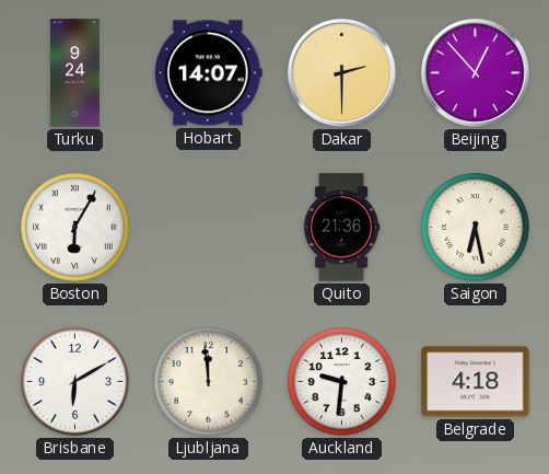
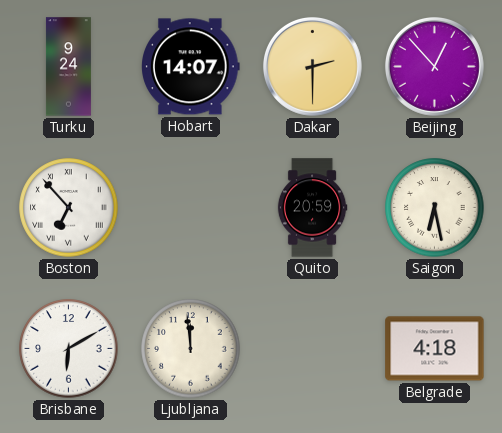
Boston: 6:05 -> 6:53
Quito: 21:36 -> 20:59
Auckland: 9:31 -> none
